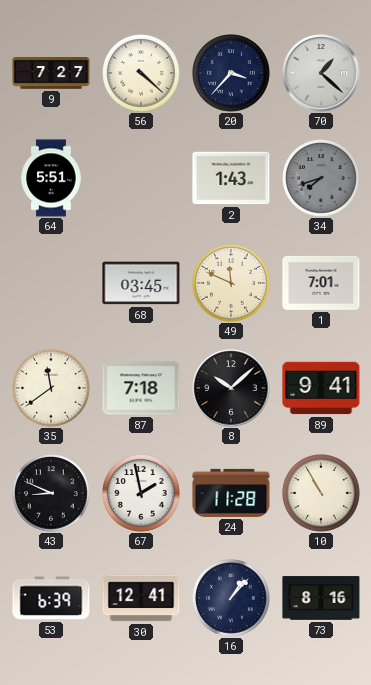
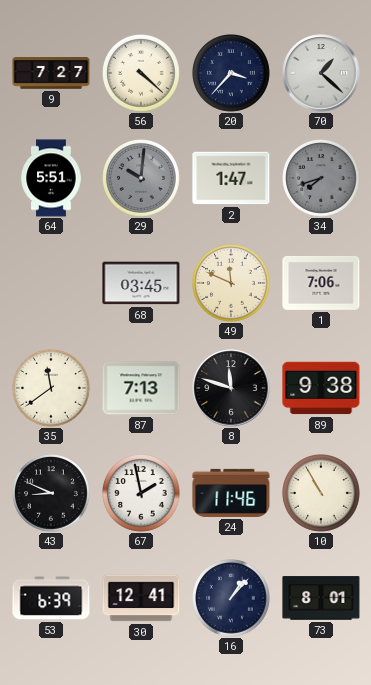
29: none -> 10:01
2: 1:43 -> 1:47
1: 7:01 -> 7:06
87: 7:18 -> 7:13
8: 10:08 -> 11:48
89: 9:41 -> 9:38
24: 11:28 -> 11:46
73: 8:16 -> 8:01
